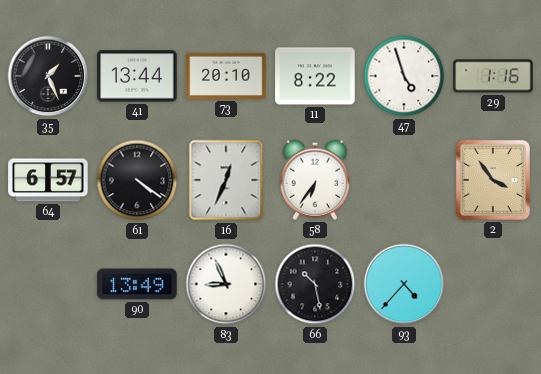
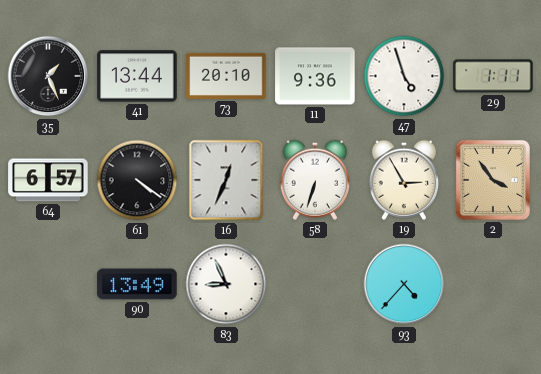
11: 8:22 -> 9:36
29: 1:16 -> 1:11
58: 6:36 -> 6:33
19: none -> 2:55
66: 10:28 -> none
